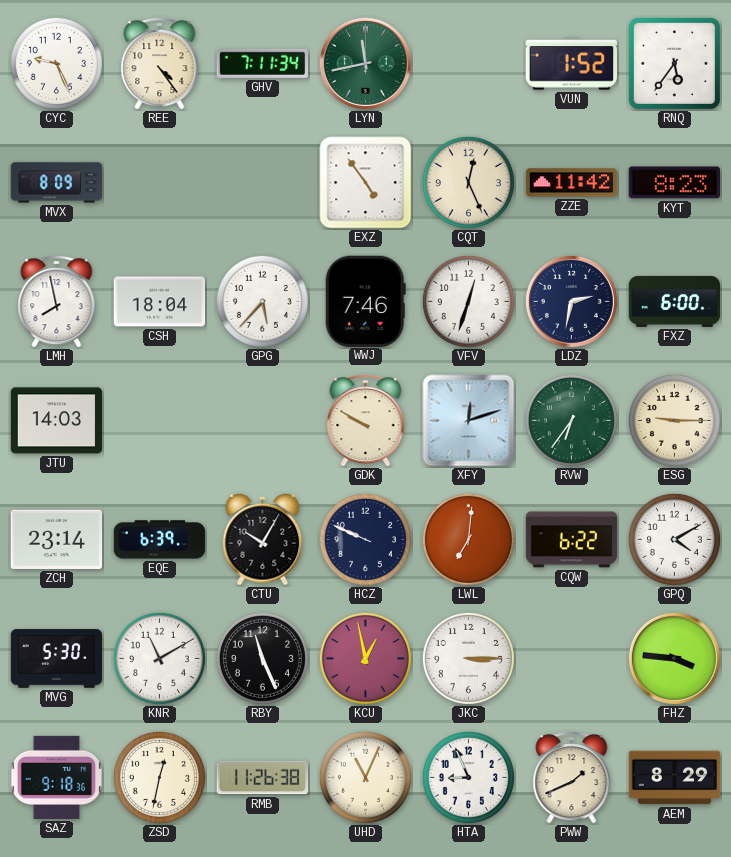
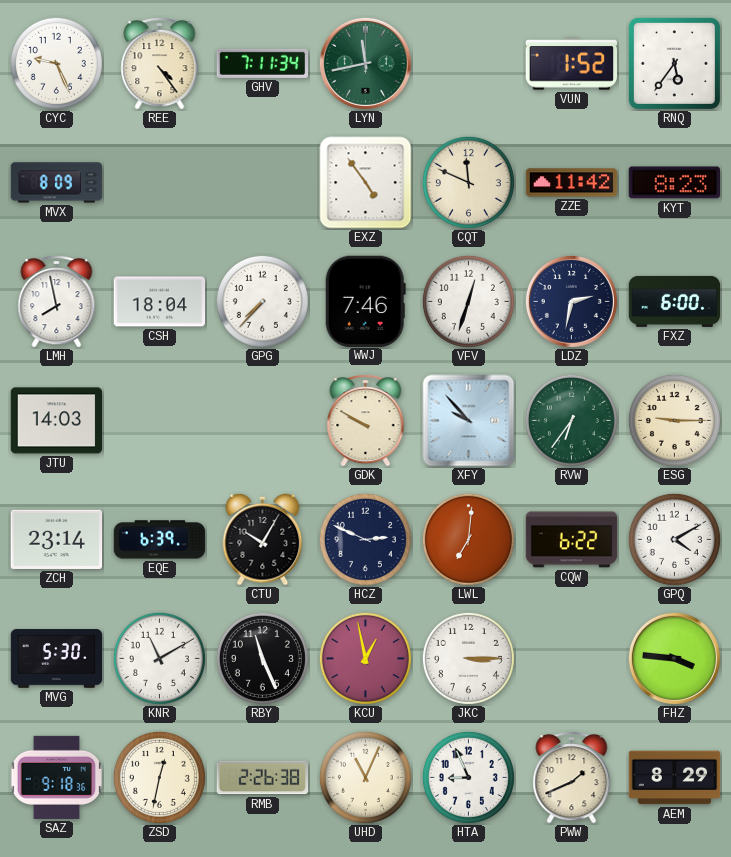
CQT: 12:26 -> 11:49
GPG: 5:37 -> 7:37
XFY: 12:12 -> 9:53
HCZ: 9:49 -> 2:49
RMB: 11:26 -> 2:26
